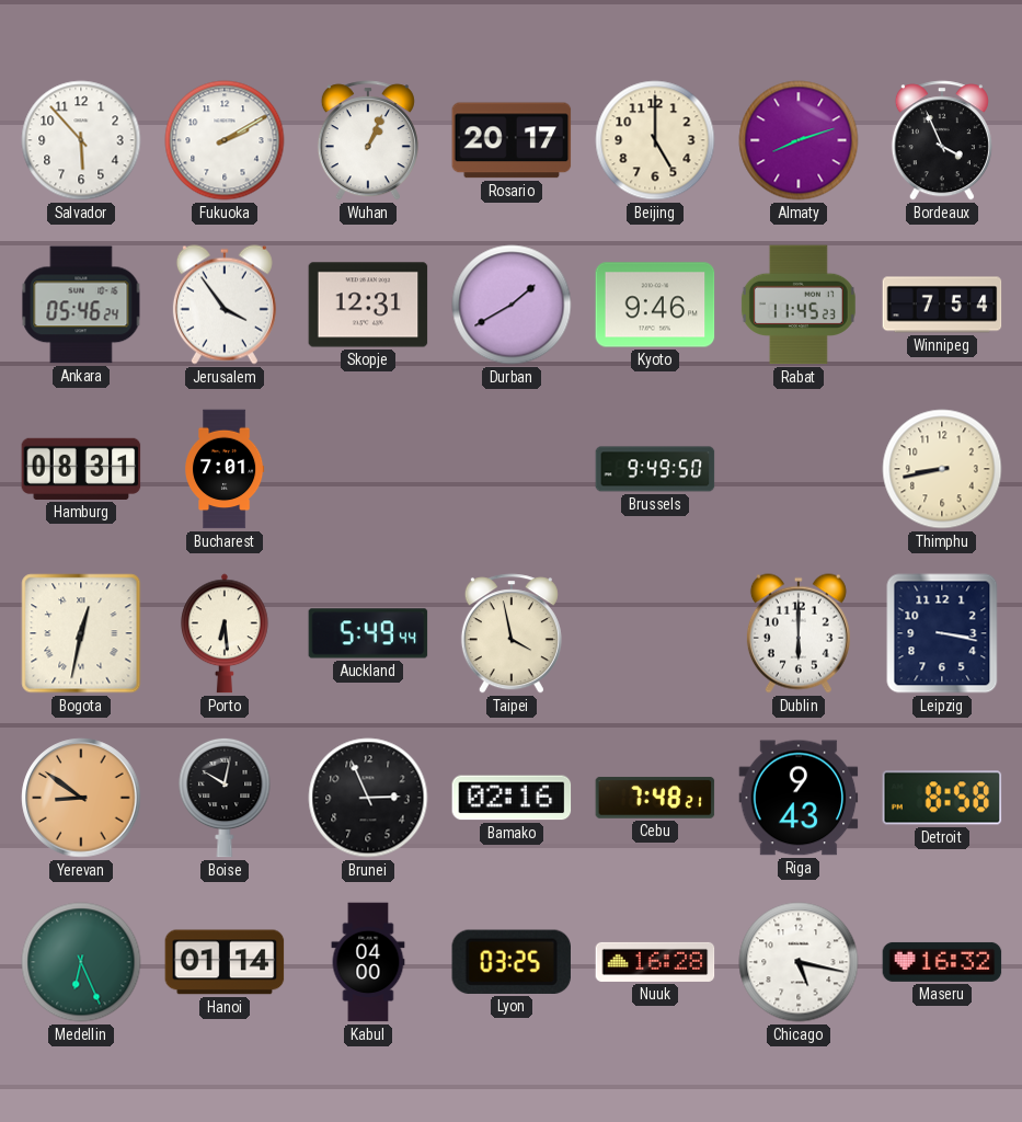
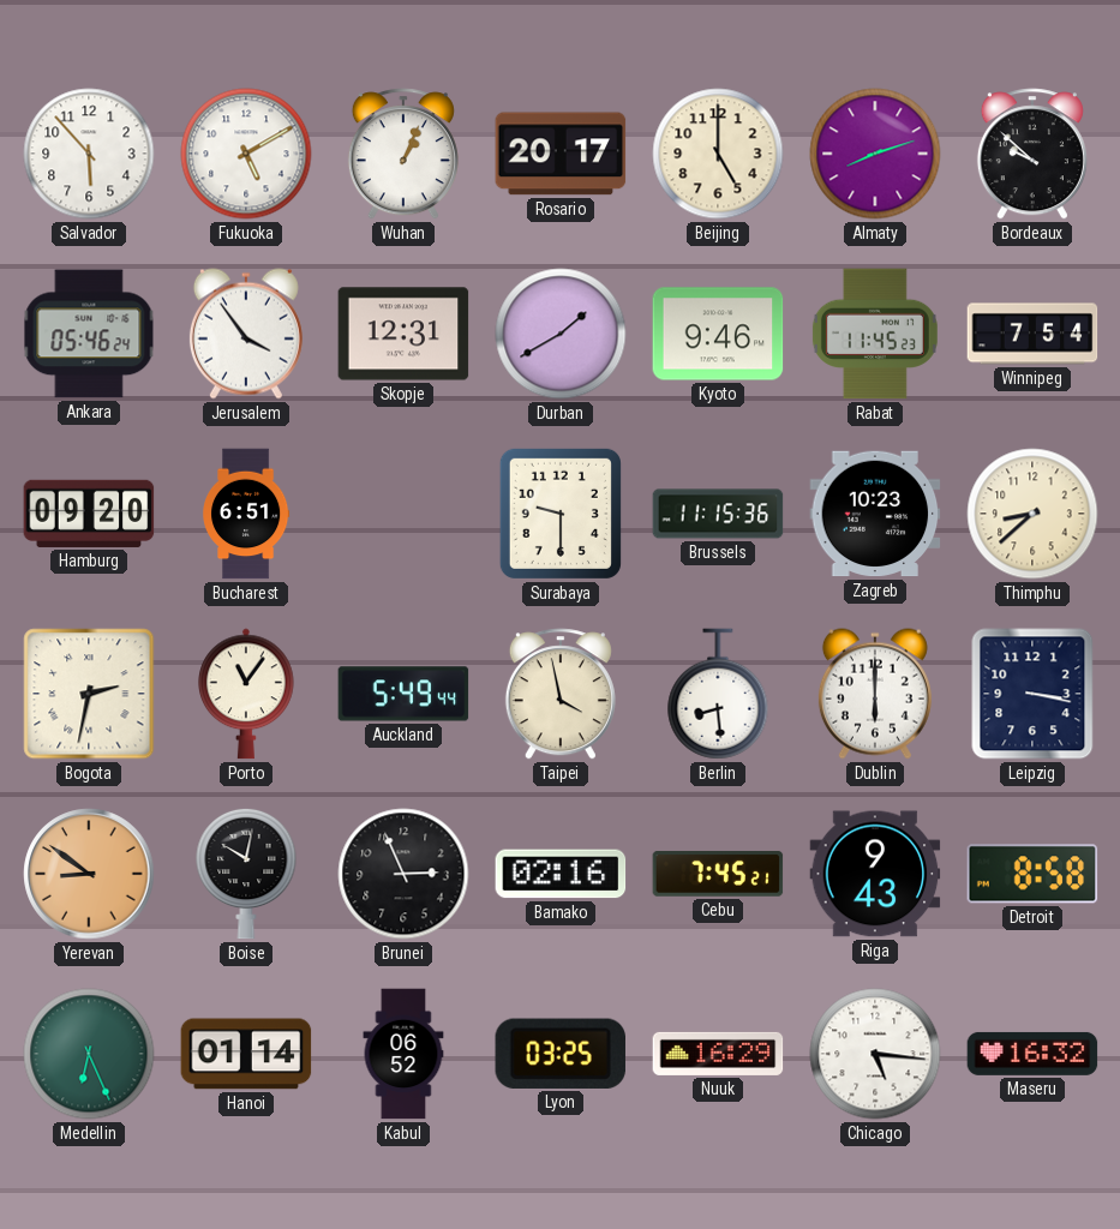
Fukuoka: 2:10 -> 5:10
Bordeaux: 3:56 -> 9:52
Hamburg: 08:31 -> 09:20
Bucharest: 7:01 -> 6:51
Surabaya: none -> 9:30
Brussels: 9:49 -> 11:15
Zagreb: none -> 10:23
Thimphu: 8:43 -> 8:38
Bogota: 12:32 -> 2:32
Porto: 6:29 -> 11:06
Berlin: none -> 8:29
Cebu: 7:48 -> 7:45
Kabul: 04:00 -> 06:52
Nuuk: 16:28 -> 16:29
Chicago: 5:17 -> 5:16
